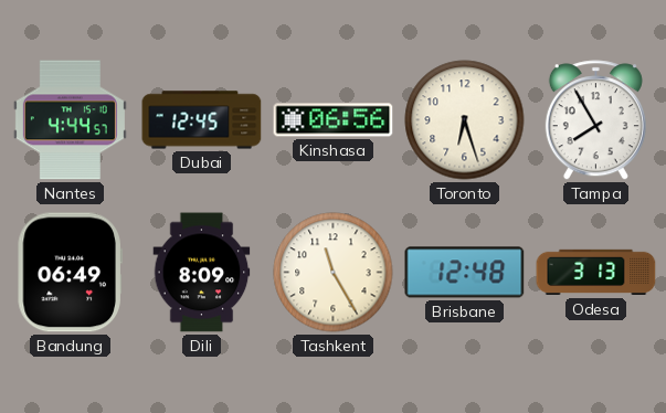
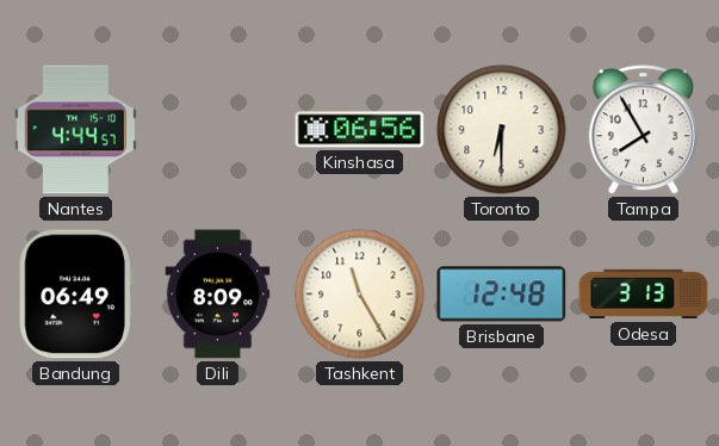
Dubai: 12:45 -> none
Toronto: 6:27 -> 6:30
